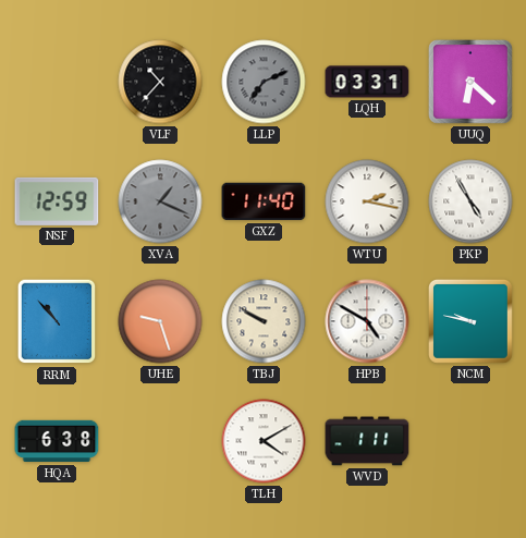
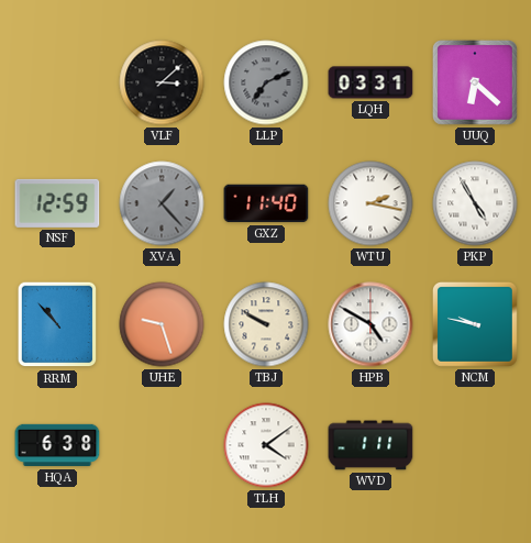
VLF: 10:37 -> 3:08
XVA: 1:19 -> 1:23
TLH: 4:10 -> 4:09
